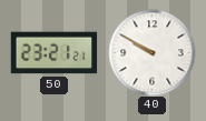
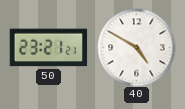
40: 9:50 -> 4:50
